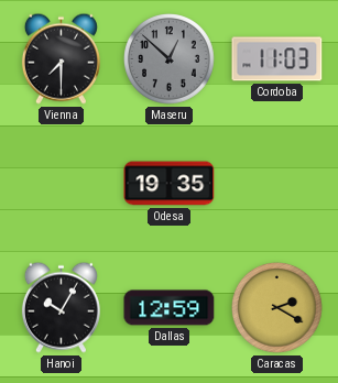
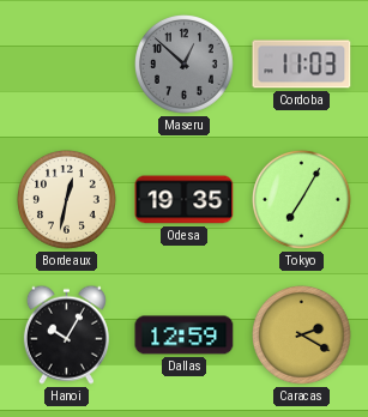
Vienna: 7:30 -> none
Bordeaux: none -> 12:32
Tokyo: none -> 7:05
